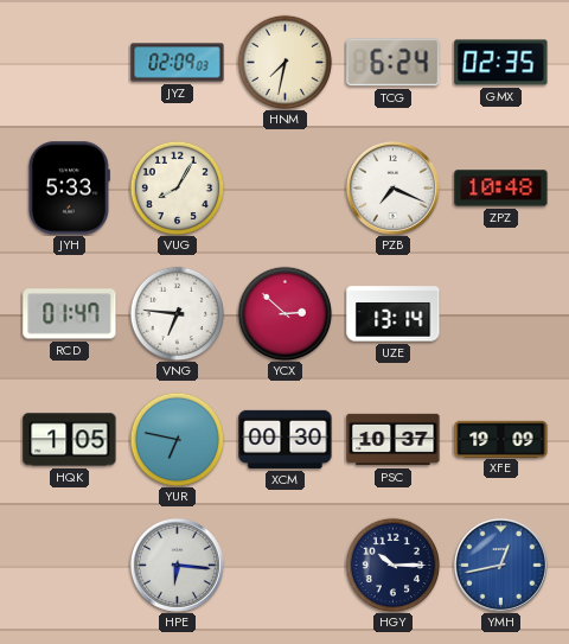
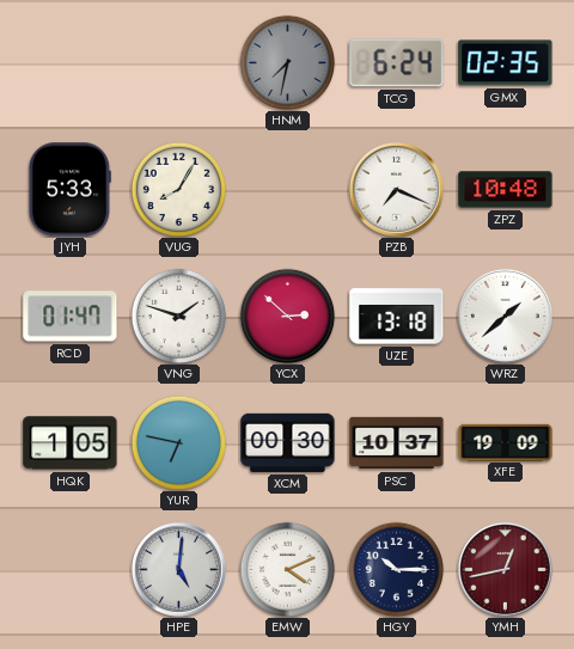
JYZ: 02:09 -> none
HNM dial: cream -> grey
VNG: 6:46 -> 1:48
UZE: 13:14 -> 13:18
WRZ: none -> 1:38
HPE: 6:16 -> 5:01
EMW: none -> 4:11
YMH dial: blue -> burgundy
